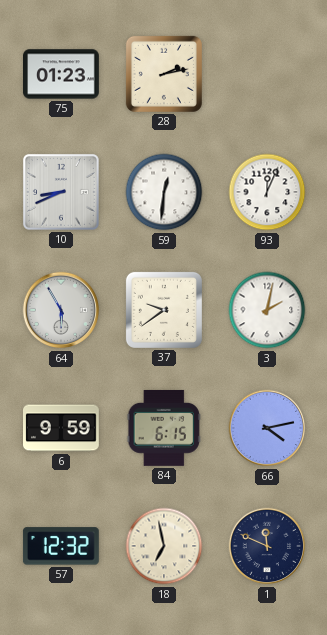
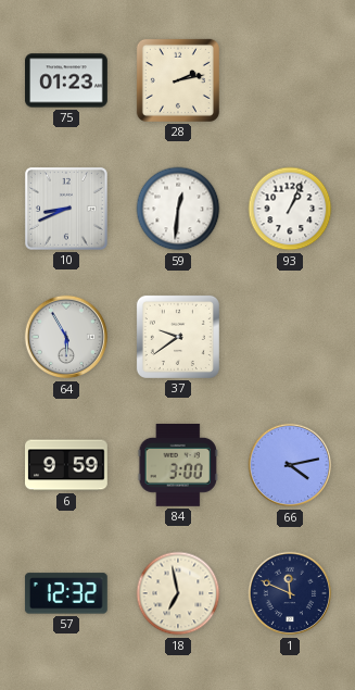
93: 12:04 -> 1:04
3: 2:02 -> none
84: 6:15 -> 3:00
